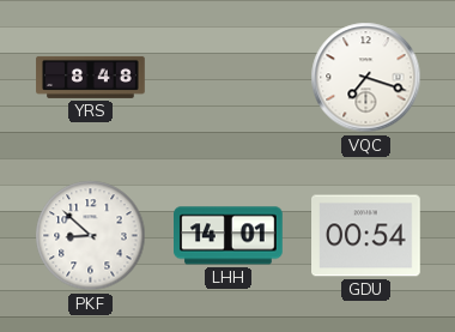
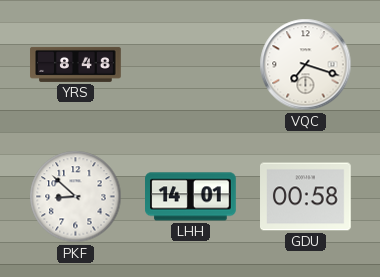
GDU: 00:54 -> 00:58
